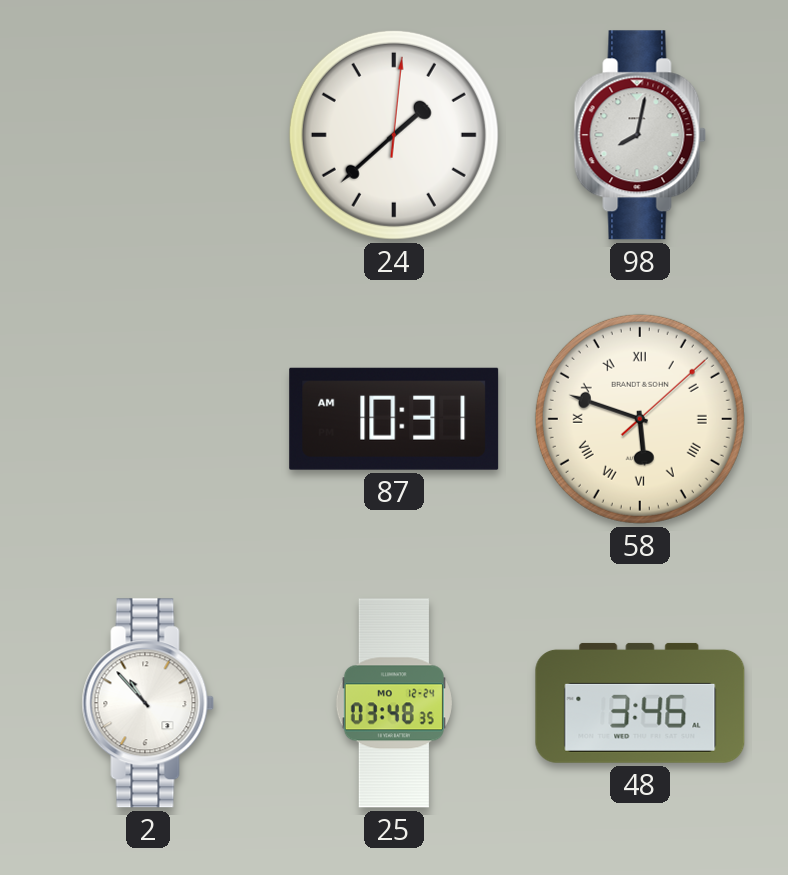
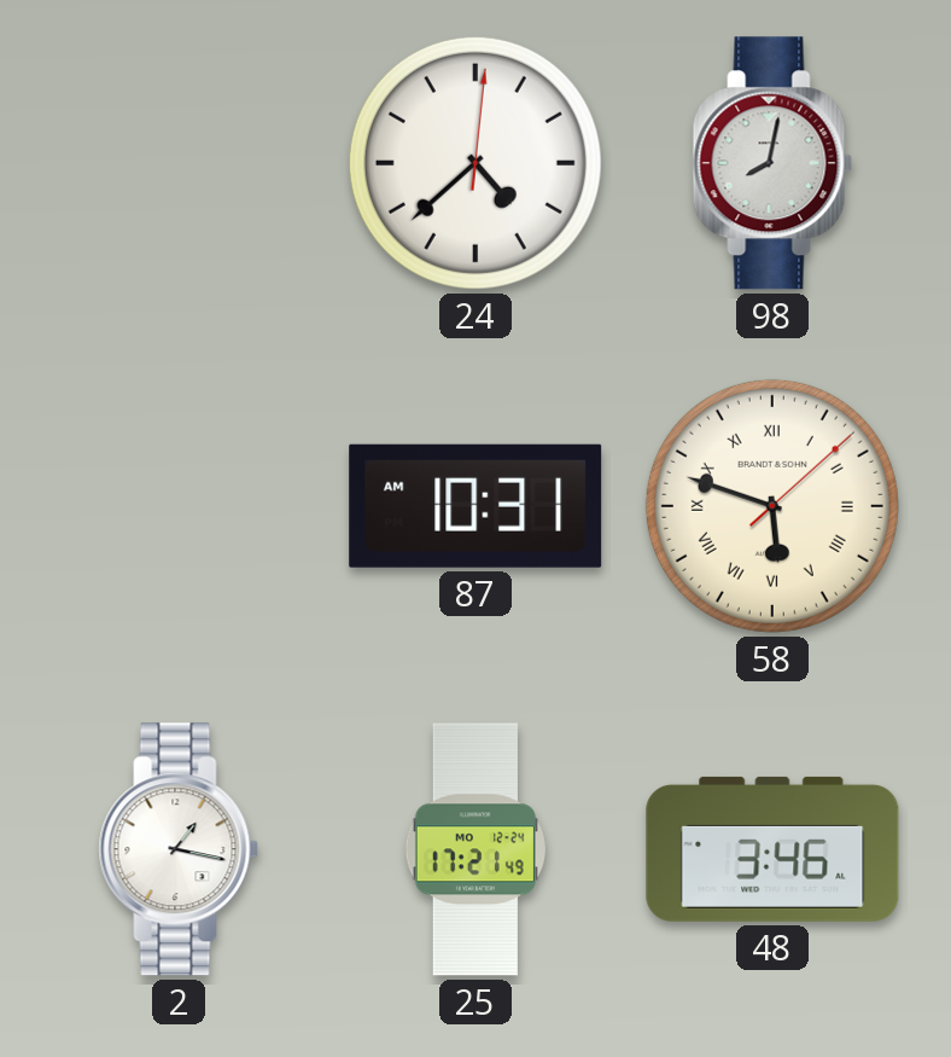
24: 1:38 -> 4:38
2: 10:53 -> 1:17
25: 03:48 -> 17:21
